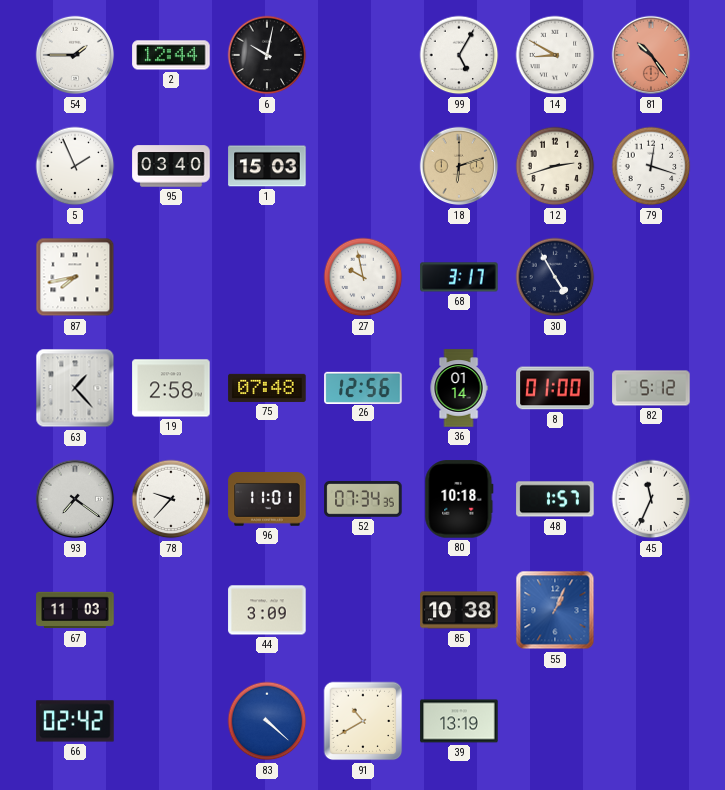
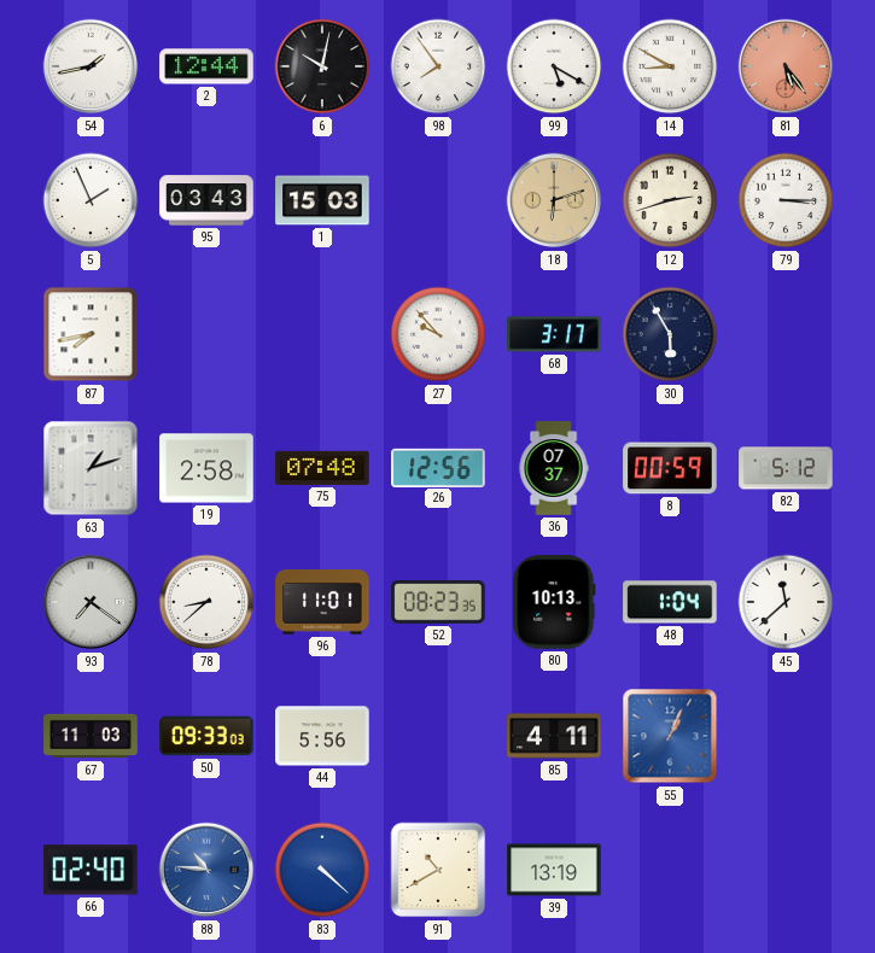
54: 1:45 -> 1:43
98: none -> 7:54
99: 5:05 -> 5:20
81: 10:24 -> 5:24
95: 03:40 -> 03:43
79: 12:18 -> 3:15
27: 9:58 -> 9:53
30: 4:55 -> 5:55
63: 1:23 -> 1:12
36: 01:14 -> 07:37
8: 01:00 -> 00:59
78: 9:37 -> 8:38
52: 07:34 -> 08:23
80: 10:18 -> 10:13
48: 1:57 -> 1:04
45: 11:34 -> 11:38
50: none -> 09:33
44: 3:09 -> 5:56
85: 10:38 -> 4:11
66: 02:42 -> 02:40
88: none -> 10:46
